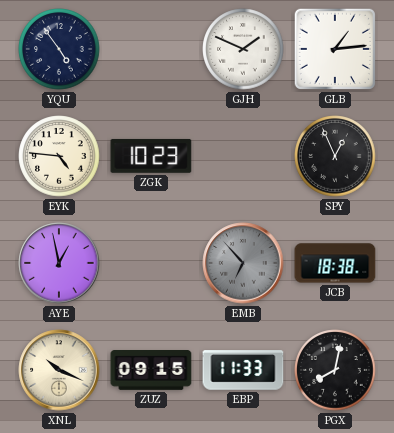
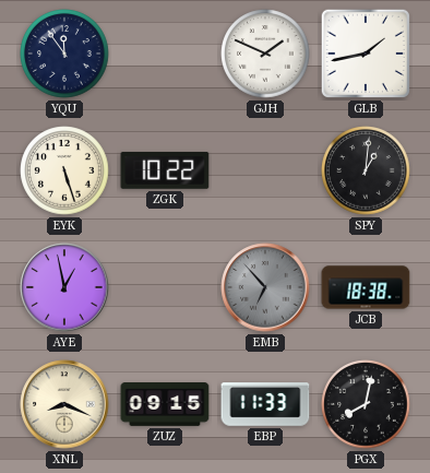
YQU: 4:54 -> 11:54
GLB: 1:14 -> 1:43
EYK: 4:46 -> 5:27
ZGK: 10:23 -> 10:22
SPY: 12:56 -> 1:01
XNL: 10:19 -> 8:19
